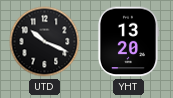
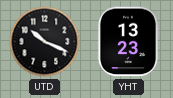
YHT: 13:20 -> 13:23
